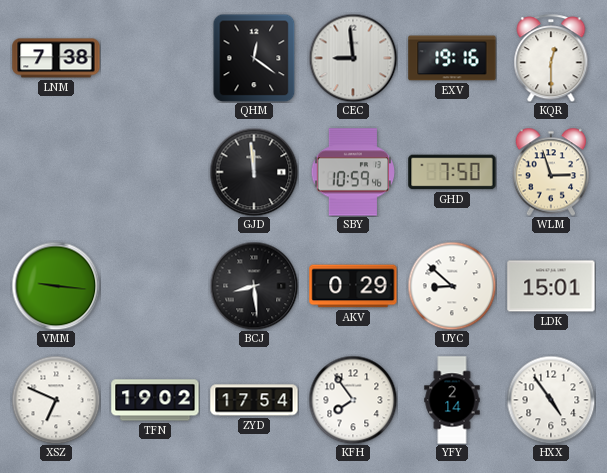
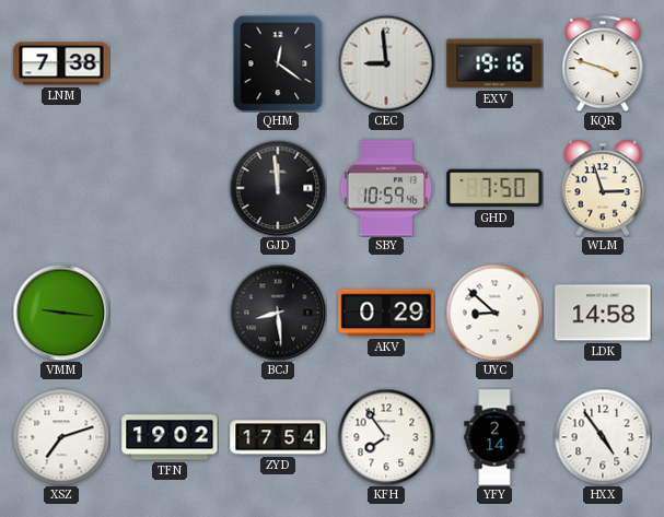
KQR: 12:30 -> 3:48
LDK: 15:01 -> 14:58
XSZ: 6:49 -> 7:12
